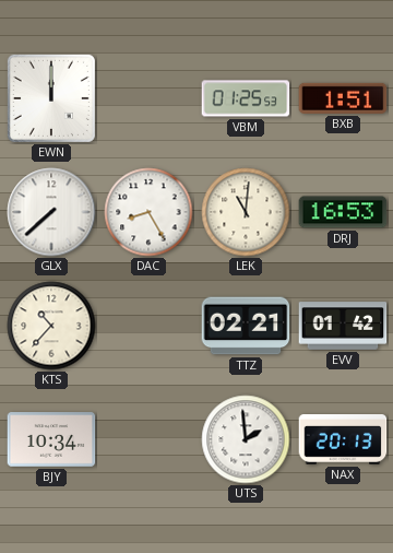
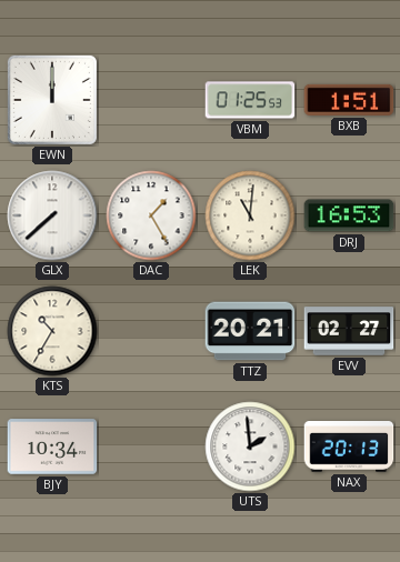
DAC: 8:25 -> 1:25
KTS: 10:37 -> 10:35
TTZ: 02:21 -> 20:21
EVV: 01:42 -> 02:27
